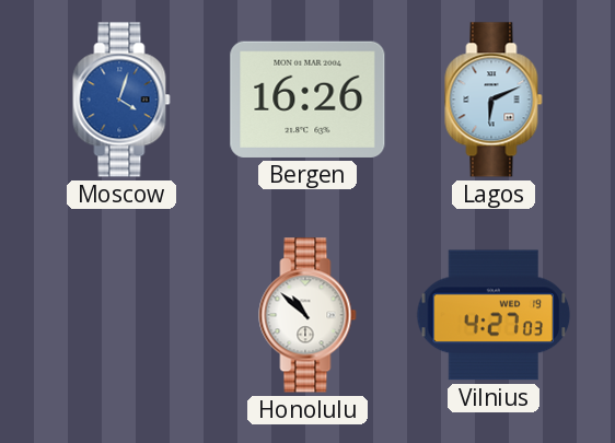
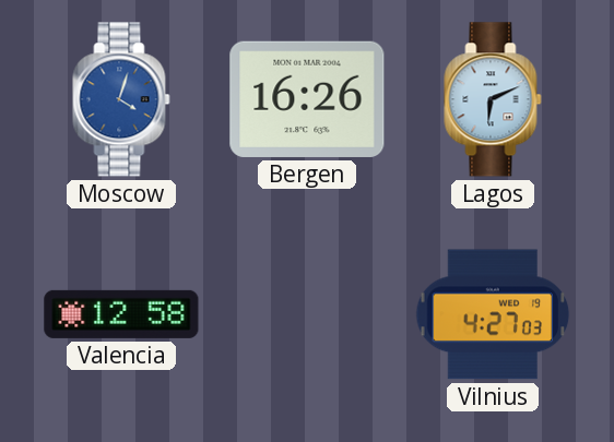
Valencia: none -> 12:58
Honolulu: 10:52 -> none
